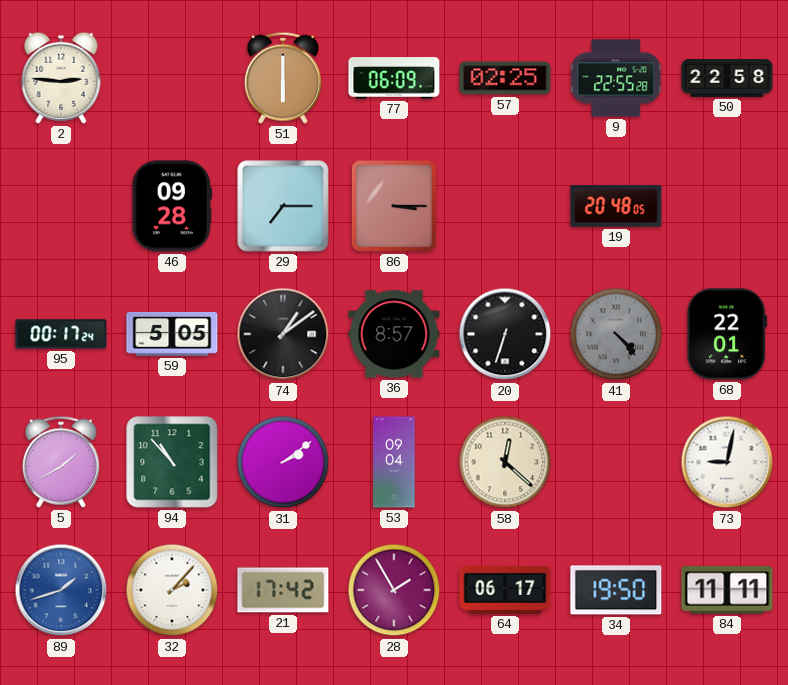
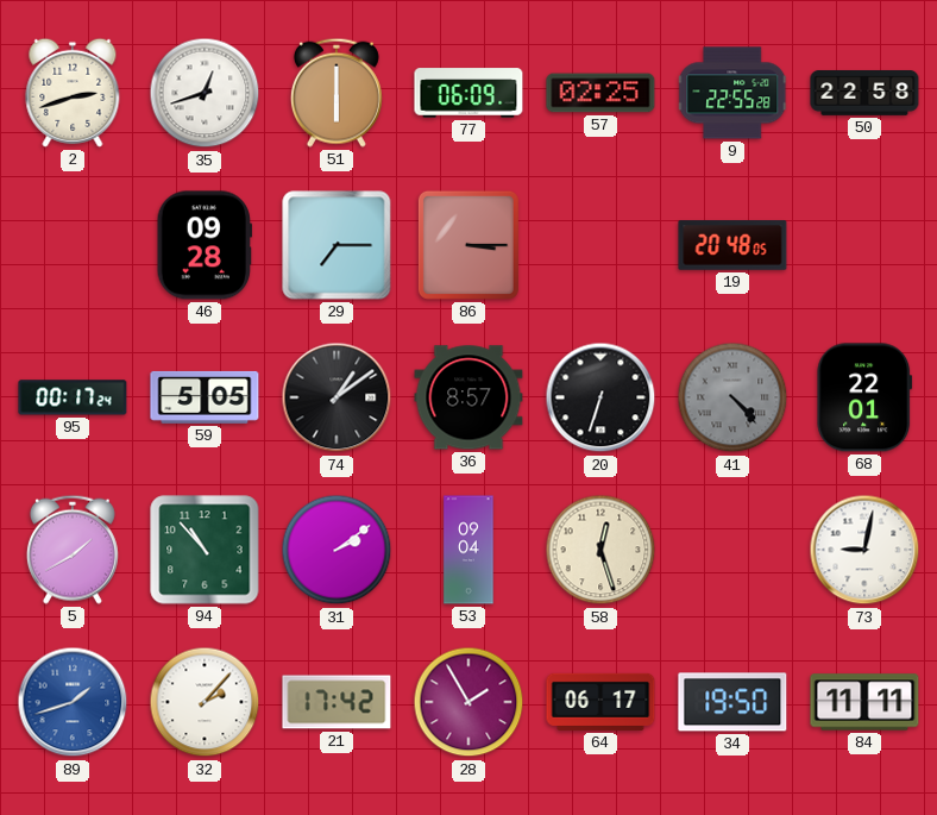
2: 2:46 -> 2:42
35: none -> 12:42
58: 12:22 -> 12:27
